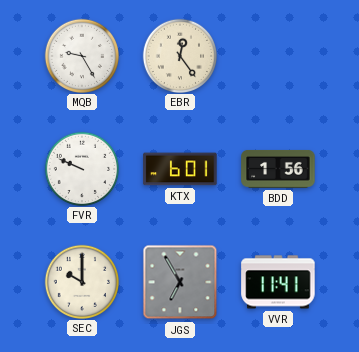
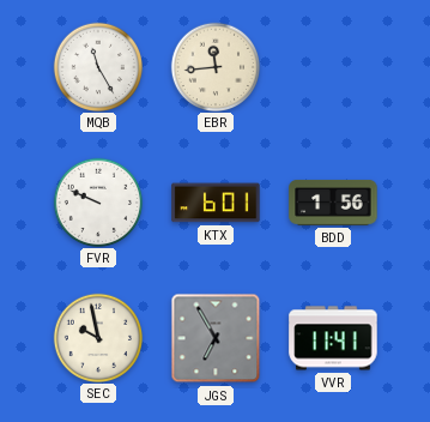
MQB: 9:25 -> 11:25
EBR: 12:24 -> 11:44
SEC: 10:00 -> 9:58
